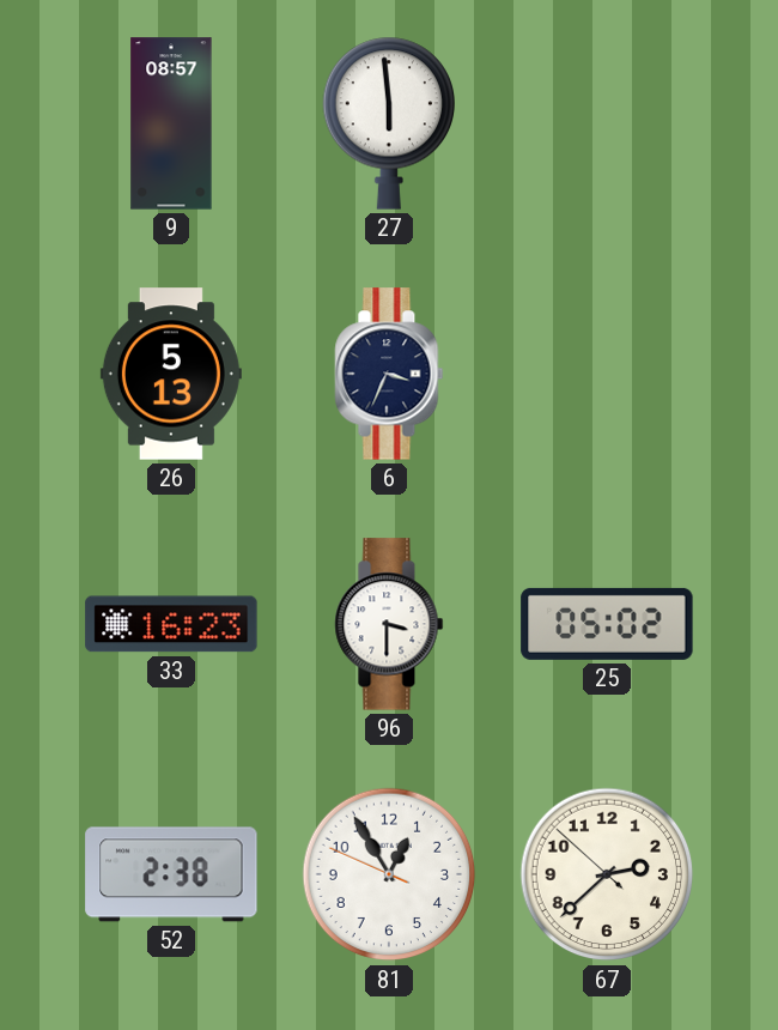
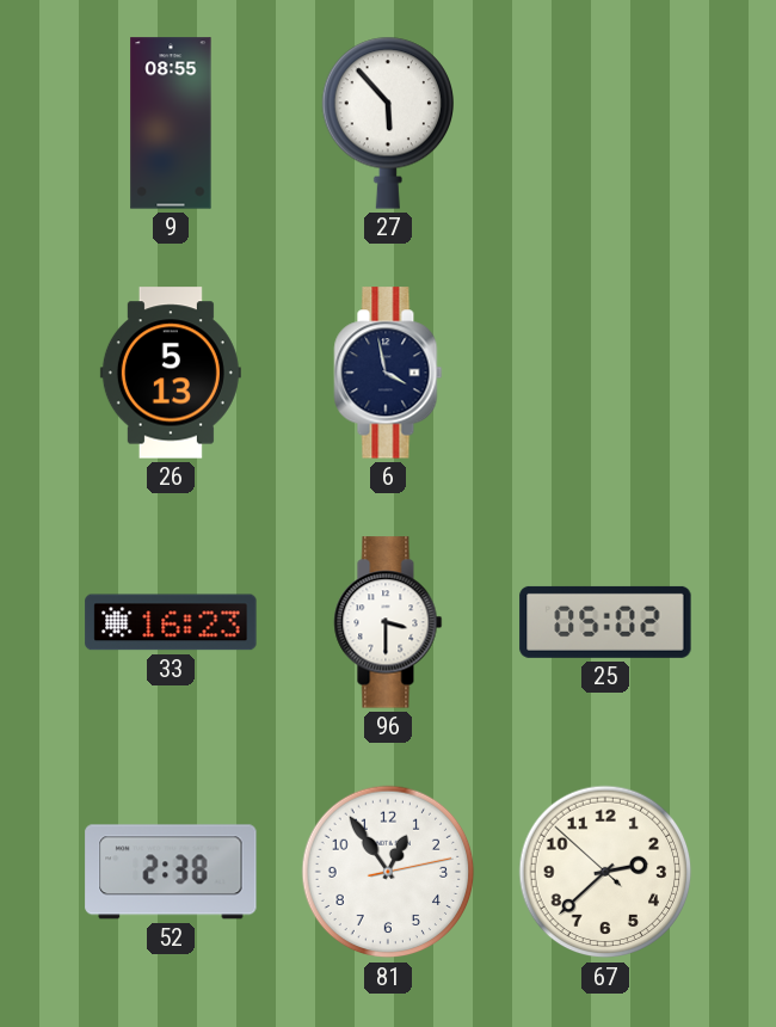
9: 08:57 -> 08:55
27: 5:59 -> 5:53
6: 3:34 -> 3:58
81: 12:54:49 -> 12:54:13
